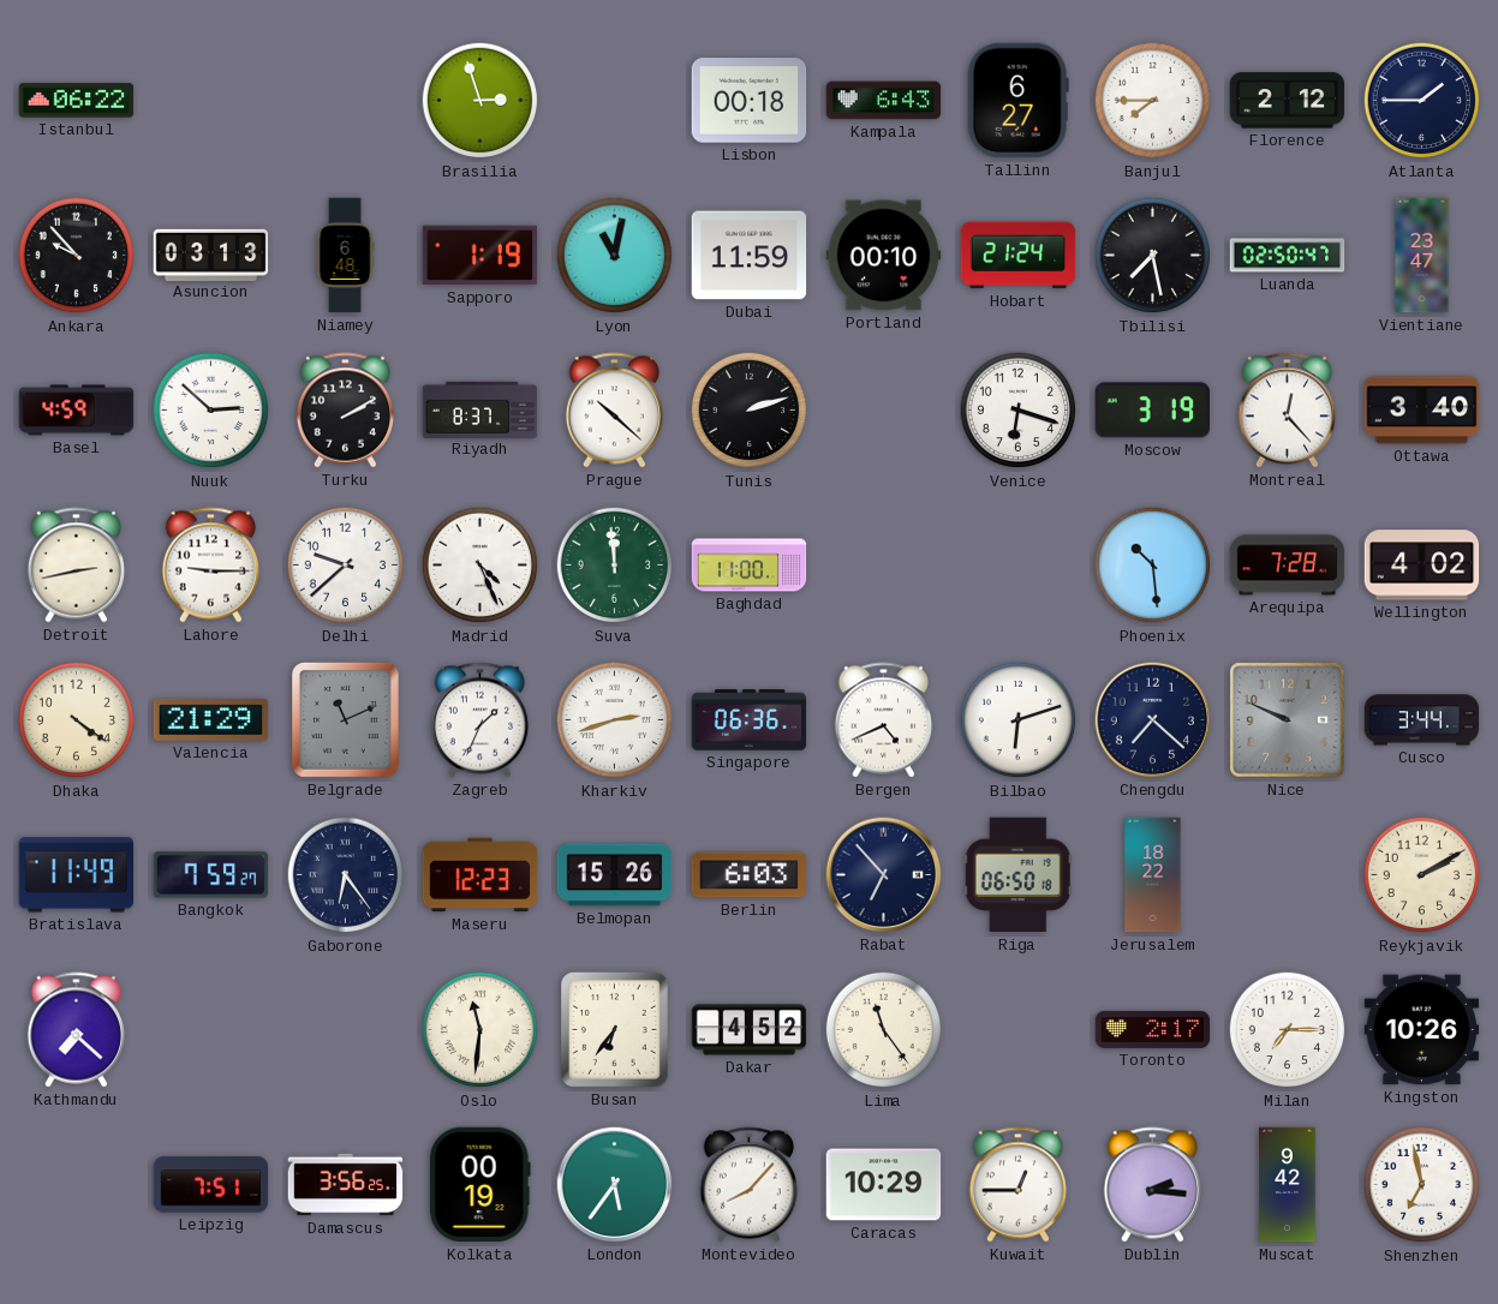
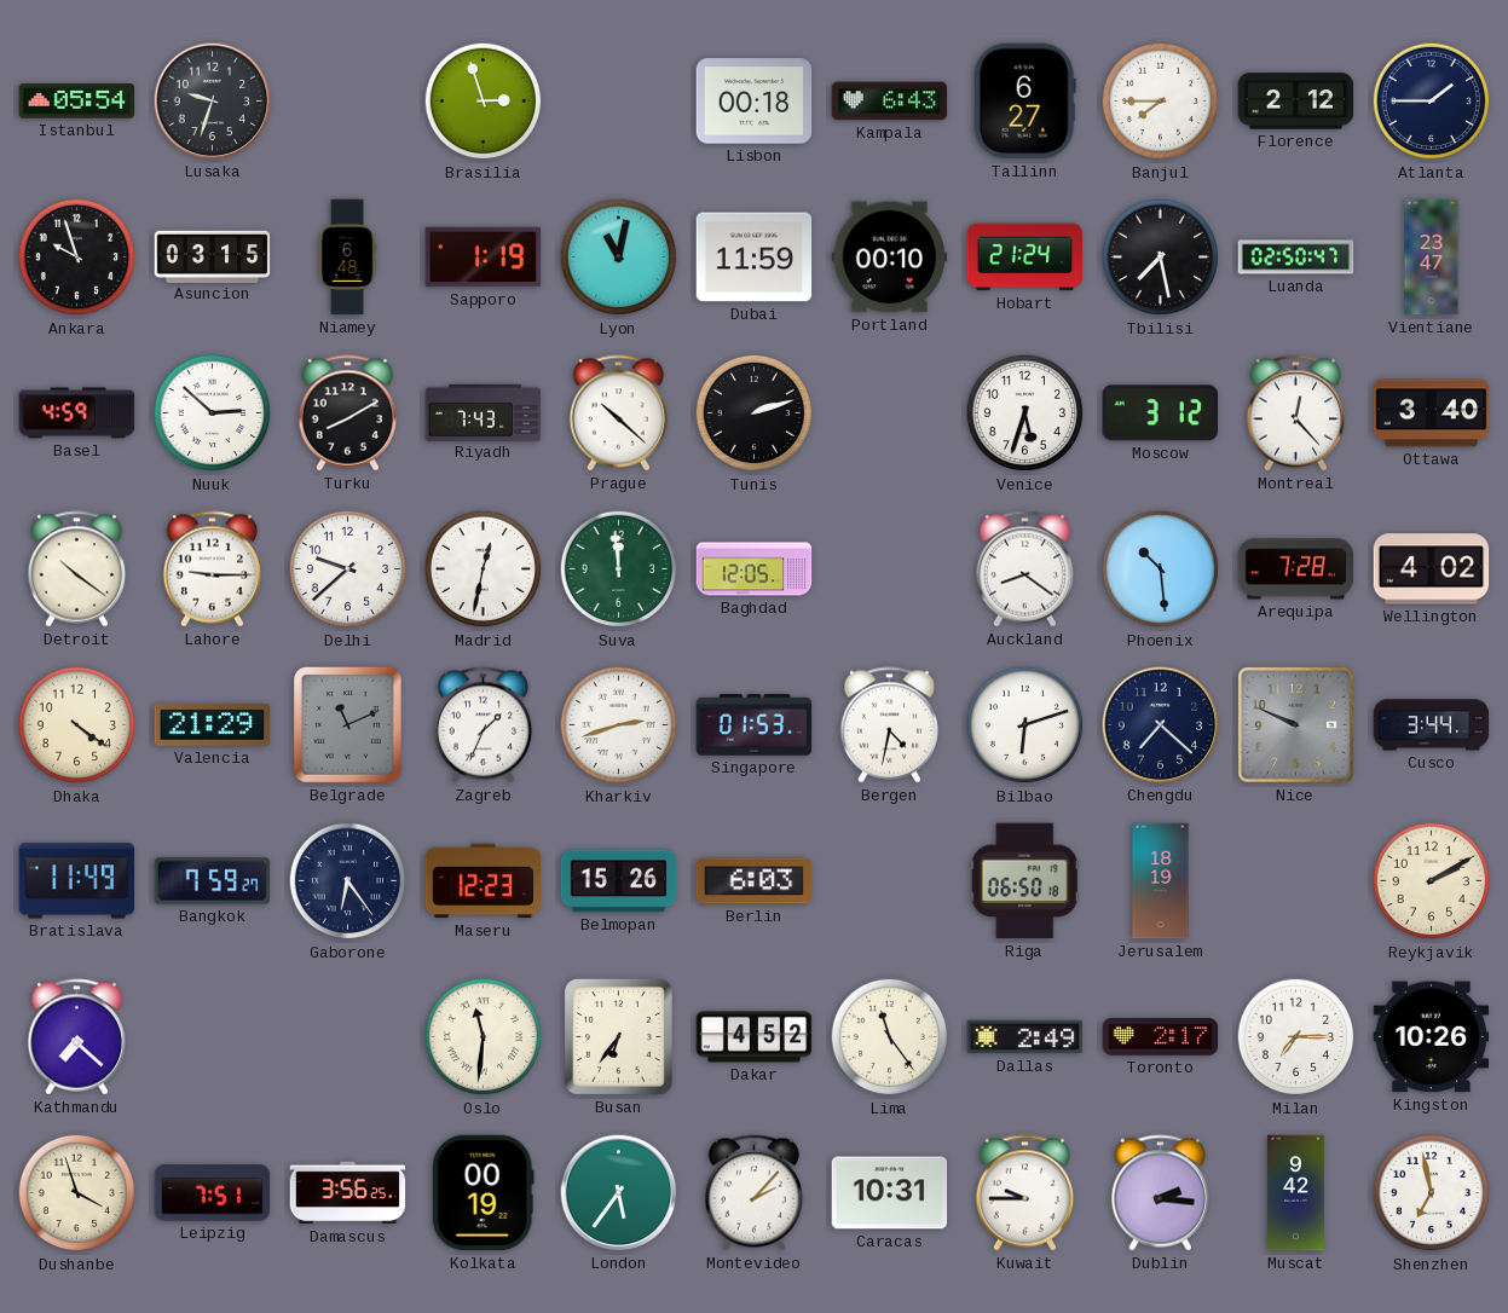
Istanbul: 06:22 -> 05:54
Lusaka: none -> 9:33
Ankara: 9:53 -> 9:57
Asuncion: 03:13 -> 03:15
Turku: 2:10 -> 8:10
Riyadh: 8:37 -> 7:43
Venice: 6:18 -> 5:33
Moscow: 3:19 -> 3:12
Detroit: 2:43 -> 10:21
Madrid: 4:26 -> 12:32
Baghdad: 11:00 -> 12:05
Auckland: none -> 8:21
Singapore: 06:36 -> 01:53
Bergen: 4:41 -> 4:32
Rabat: 6:53 -> none
Jerusalem: 18:22 -> 18:19
Dallas: none -> 2:49
Dushanbe: none -> 3:57
Montevideo: 8:07 -> 2:07
Caracas: 10:29 -> 10:31
Kuwait: 12:45 -> 9:45
